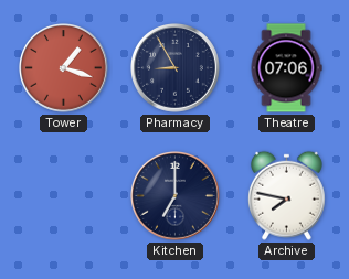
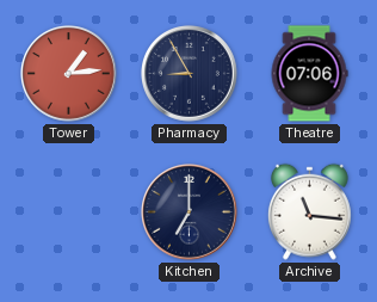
Tower: 1:18 -> 1:14
Archive: 7:47 -> 11:16
